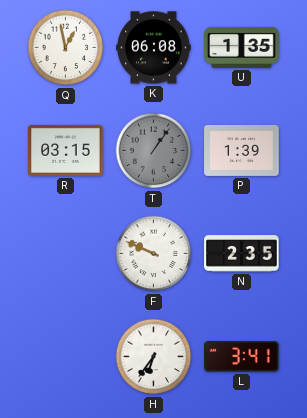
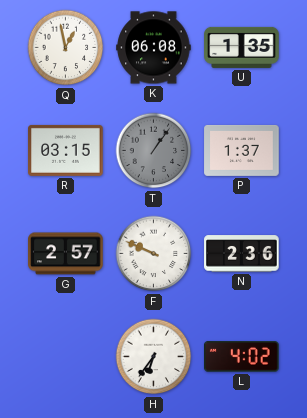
P: 1:39 -> 1:37
G: none -> 2:57
N: 2:35 -> 2:36
L: 3:41 -> 4:02
